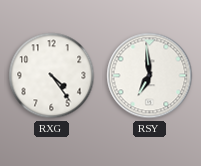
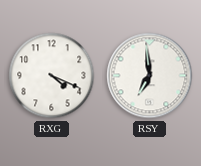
RXG: 4:24 -> 4:19
